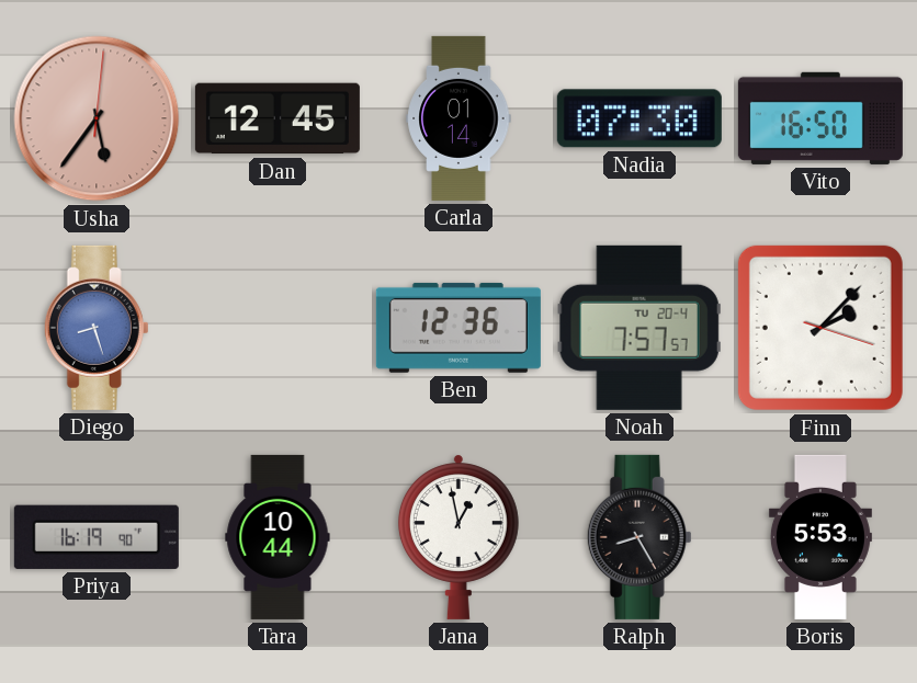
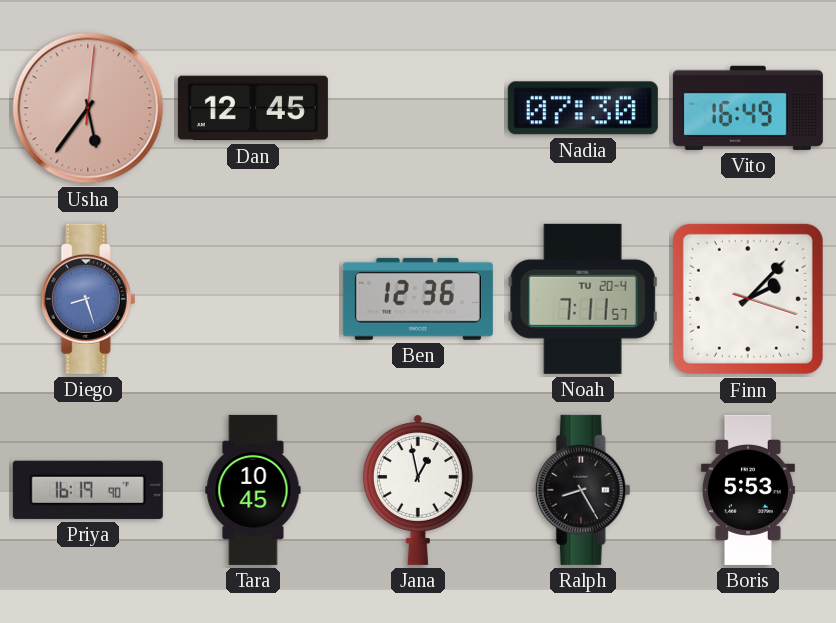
Carla: 01:14 -> none
Vito: 16:50 -> 16:49
Noah: 7:57 -> 7:11
Tara: 10:44 -> 10:45
